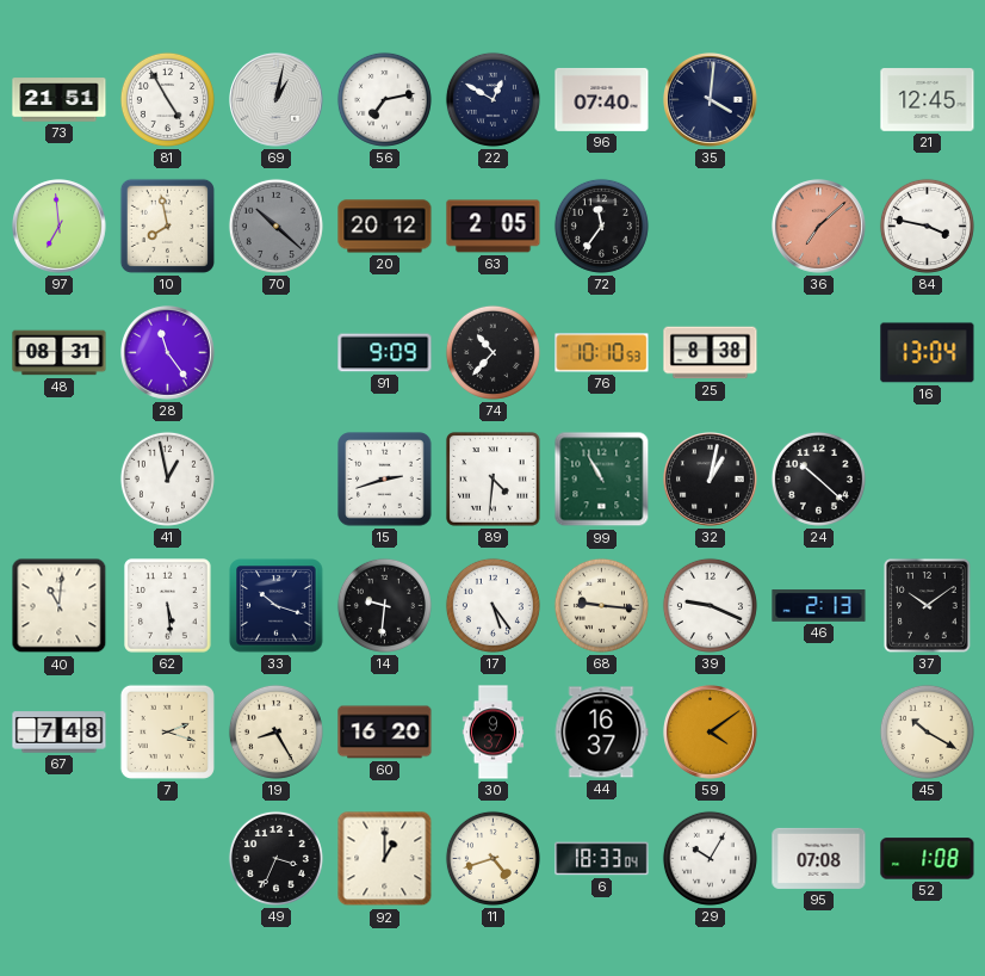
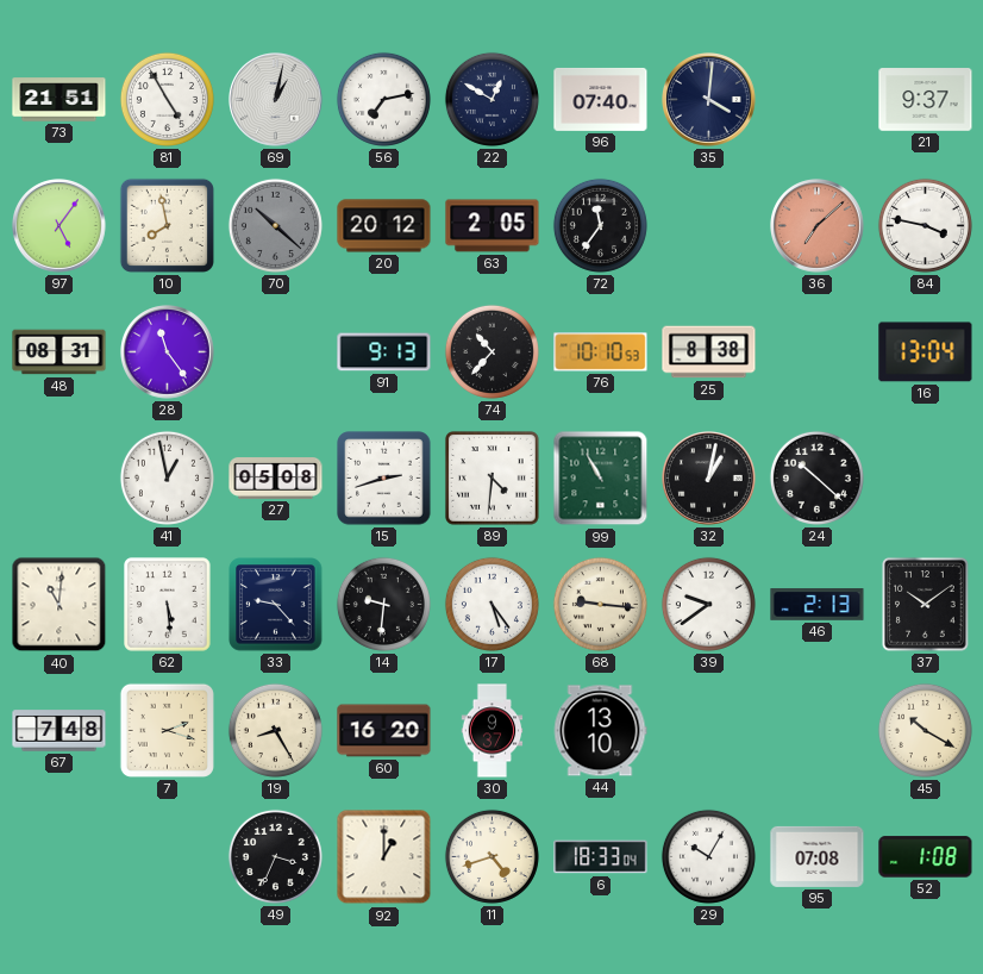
21: 12:45 -> 9:37
97: 6:59 -> 5:06
91: 9:09 -> 9:13
27: none -> 05:08
33: 10:18 -> 9:23
39: 9:19 -> 9:39
44: 16:37 -> 13:10
59: 4:09 -> none
